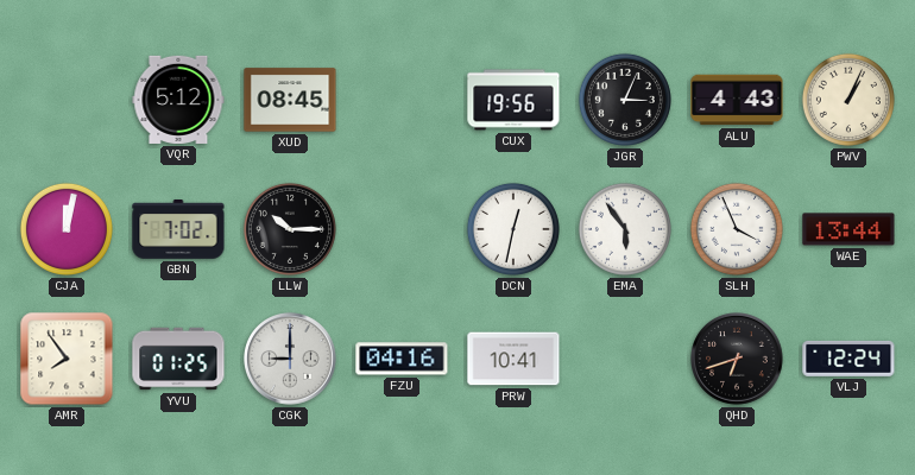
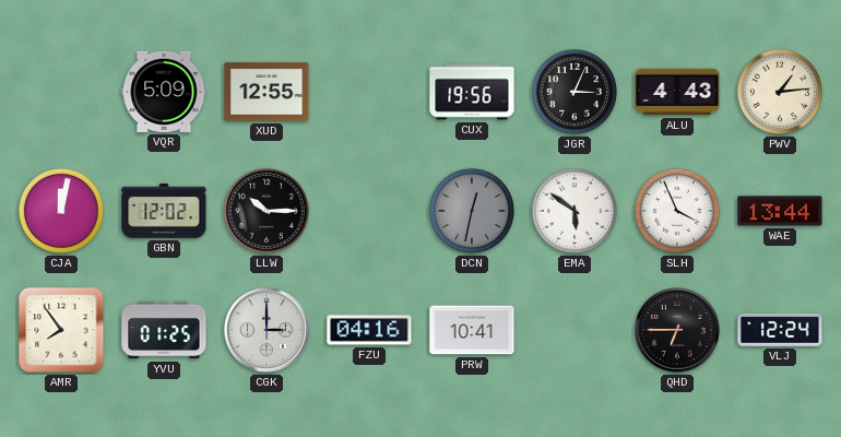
VQR: 5:12 -> 5:09
XUD: 08:45 -> 12:55
PWV: 1:04 -> 1:14
GBN: 7:02 -> 12:02
DCN dial: white -> grey
EMA: 5:54 -> 5:51
CGK: 9:00 -> 3:00
QHD: 6:42 -> 6:45
